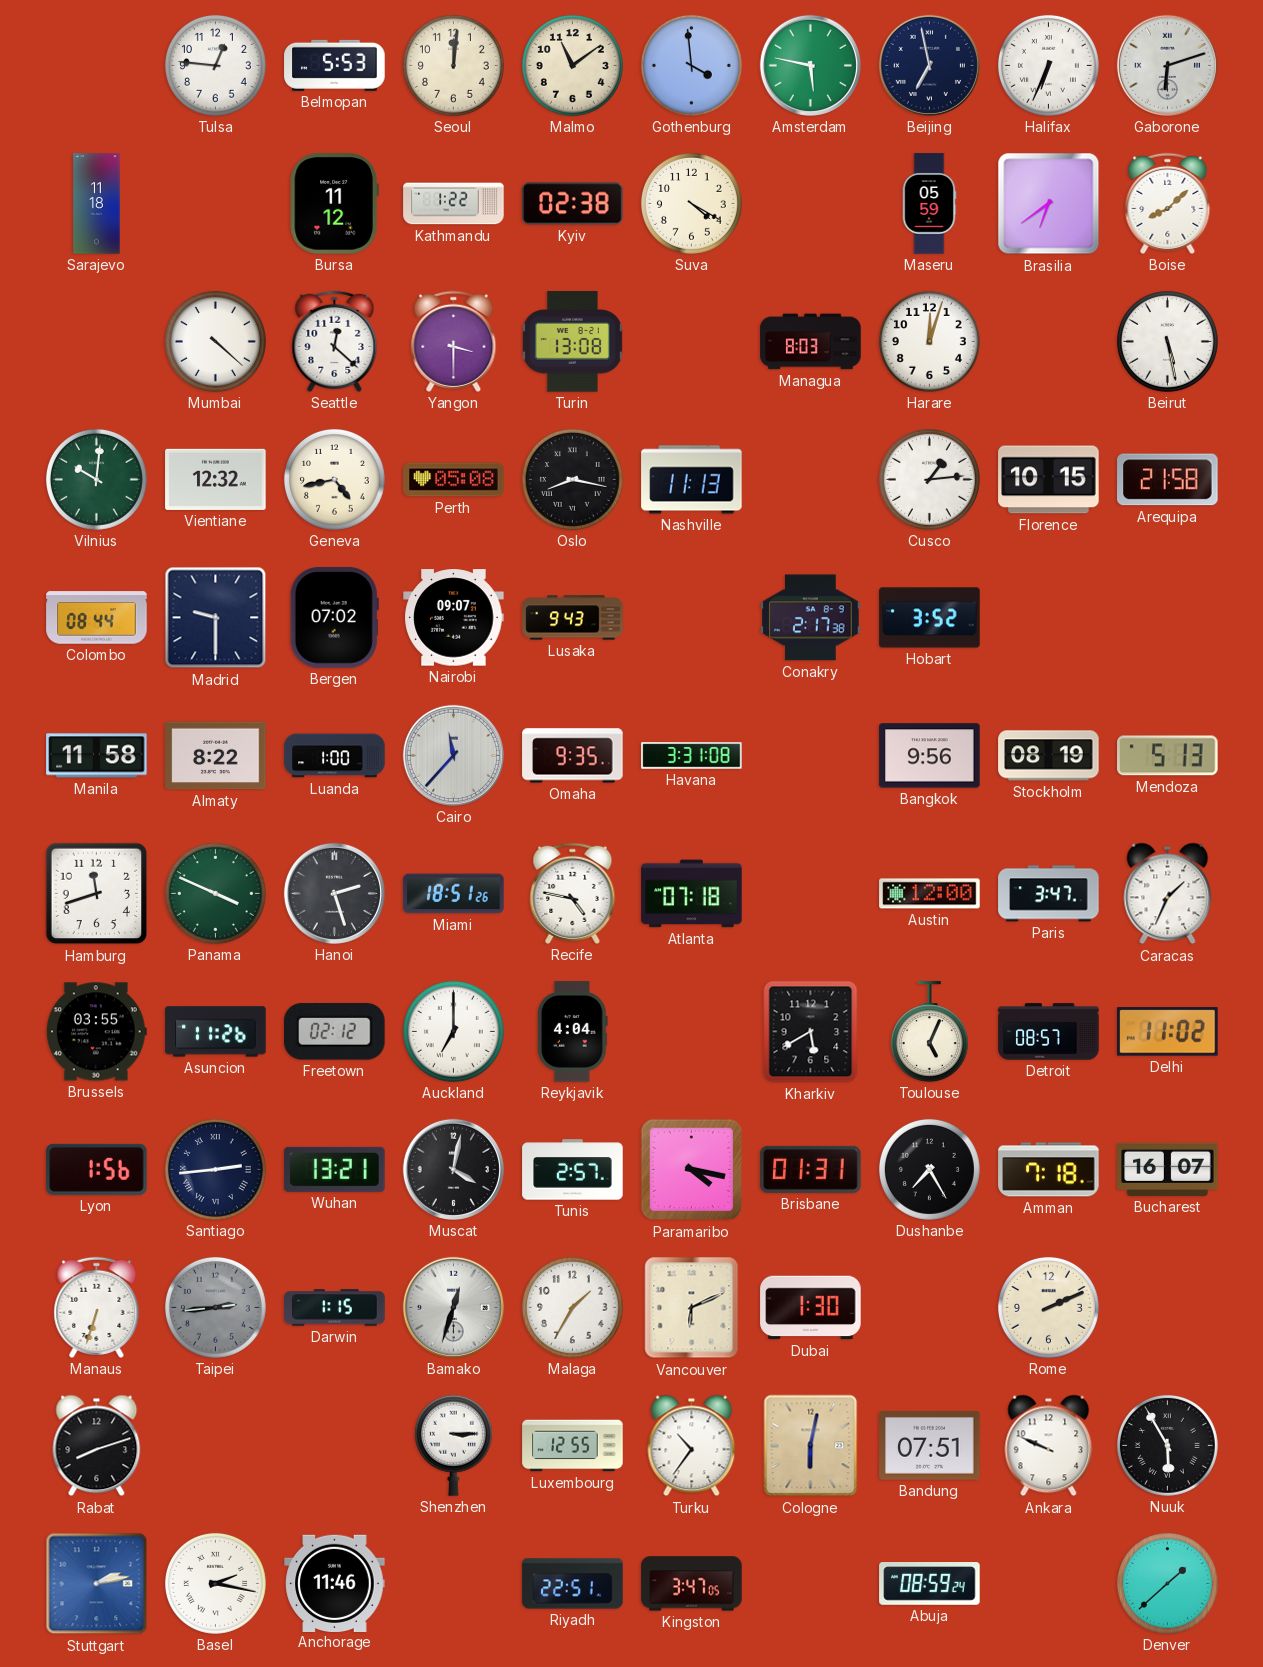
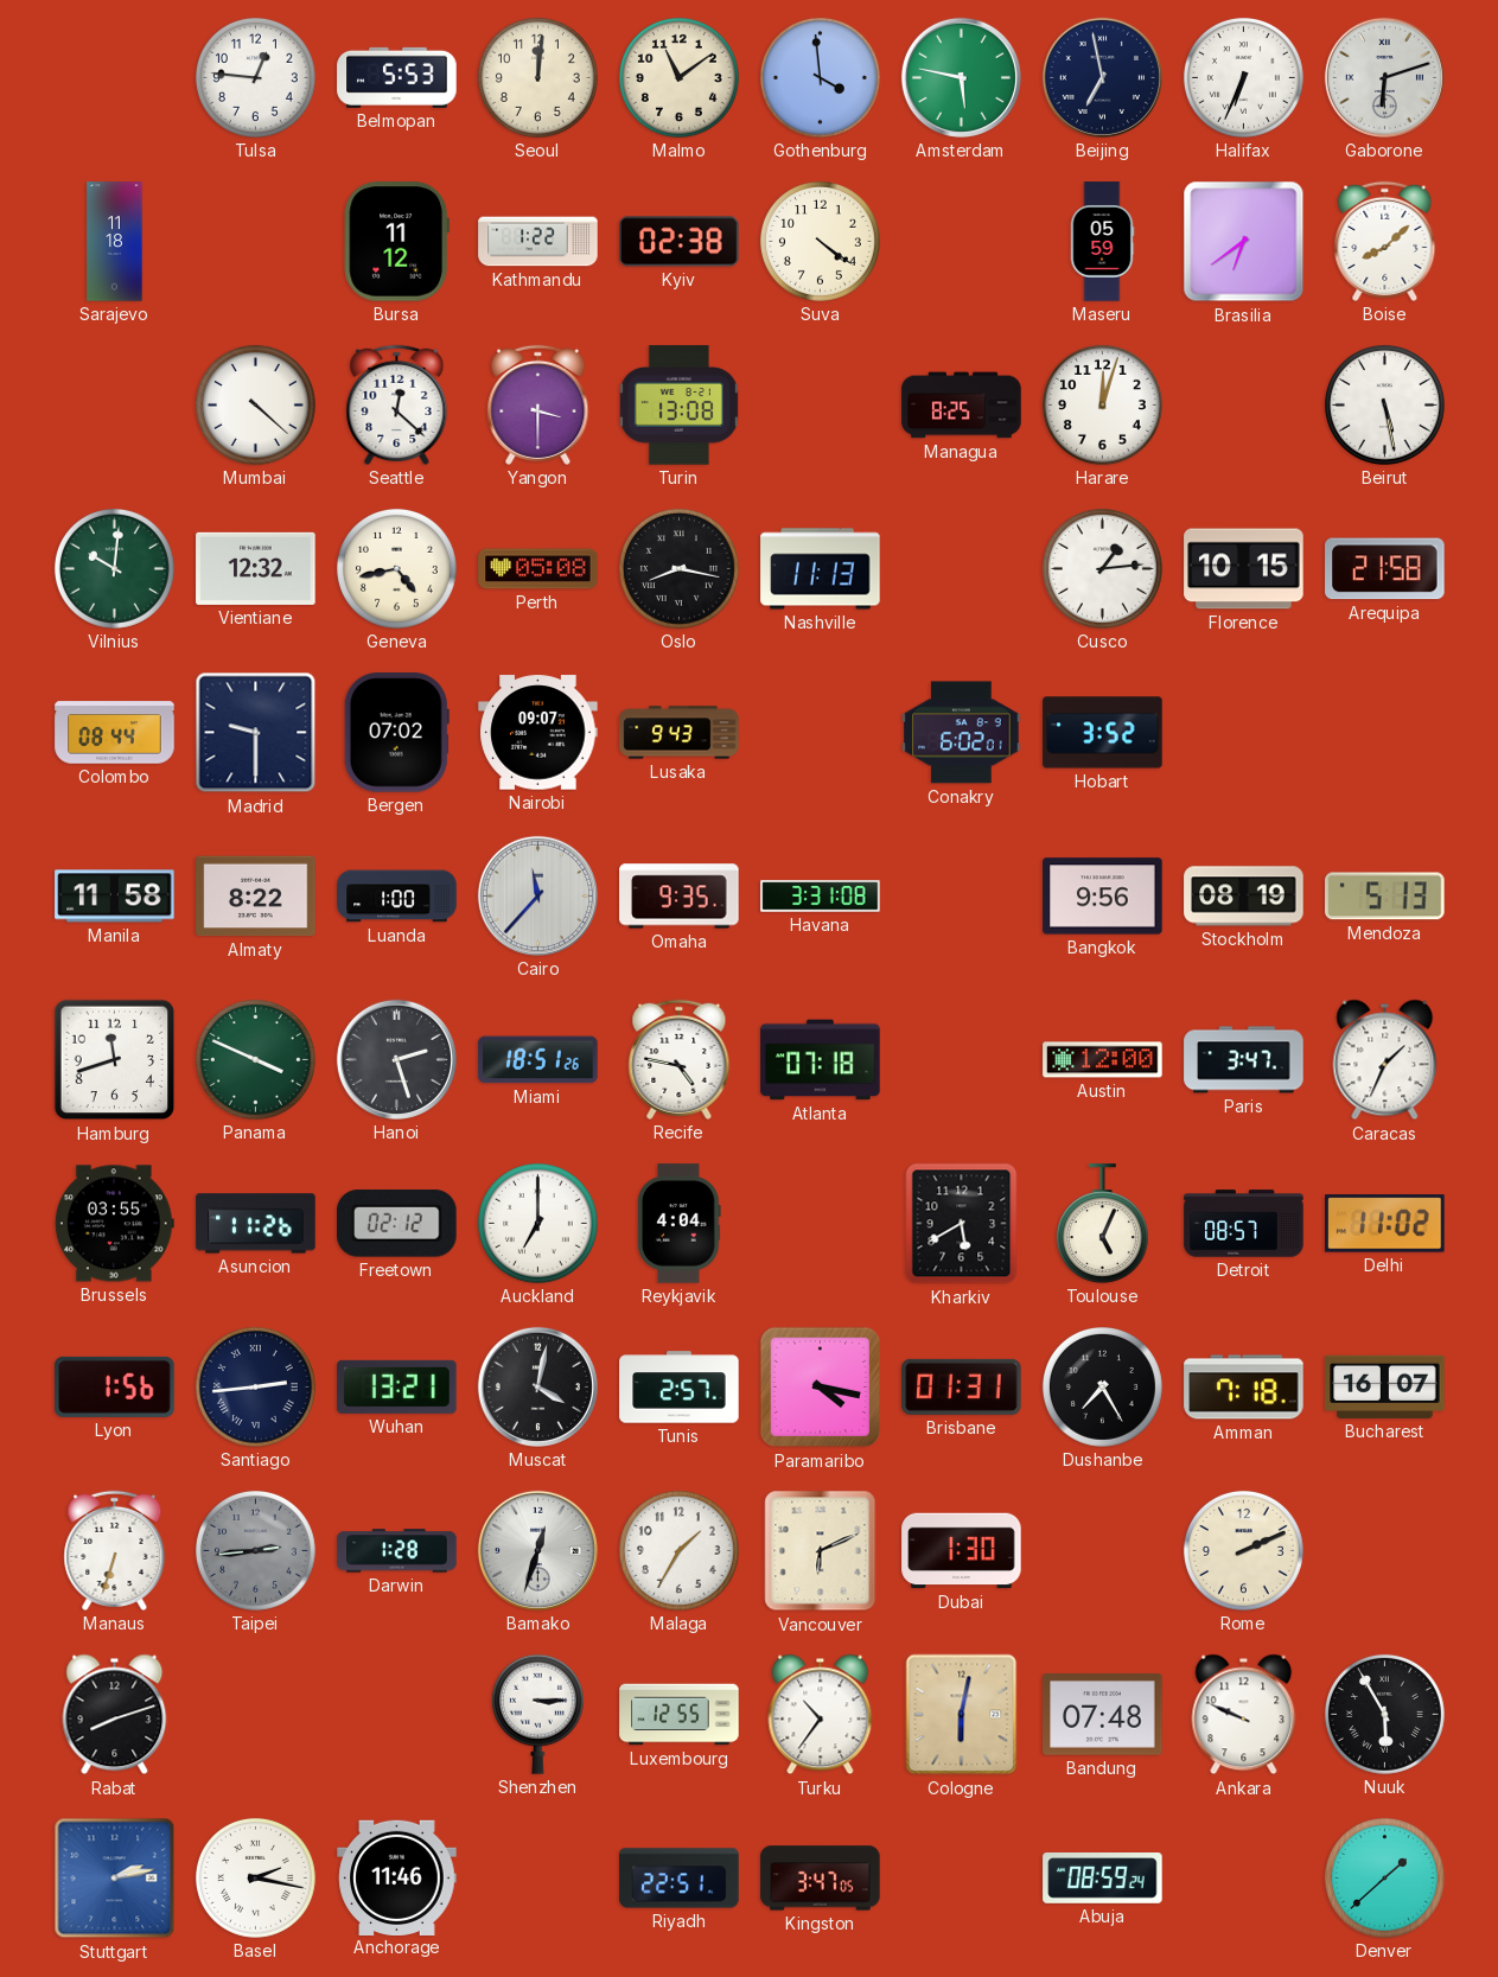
Suva: 4:20 -> 4:21
Managua: 8:03 -> 8:25
Conakry: 2:17 -> 6:02
Darwin: 1:15 -> 1:28
Bandung: 07:51 -> 07:48
